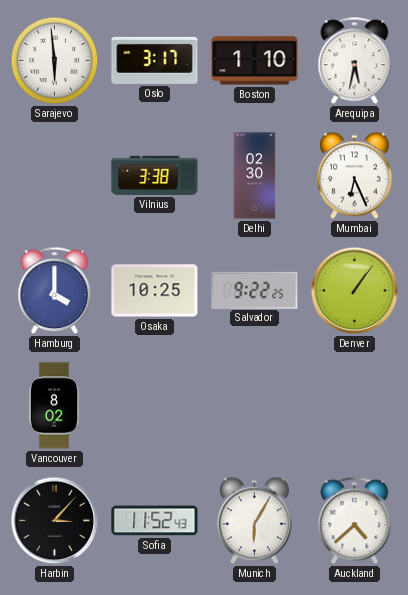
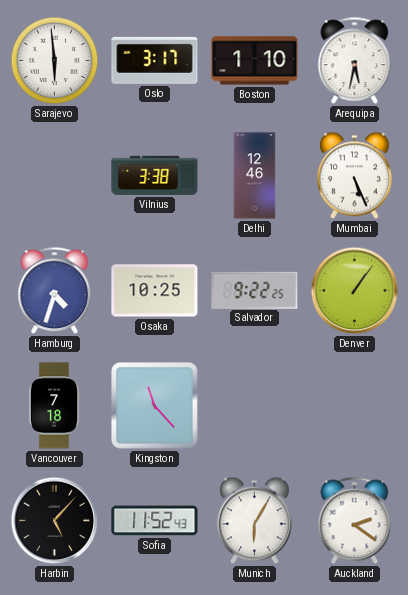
Delhi: 02:30 -> 12:46
Mumbai: 6:26 -> 5:26
Hamburg: 4:00 -> 4:33
Vancouver: 8:02 -> 7:18
Kingston: none -> 11:23
Harbin: 3:07 -> 5:07
Auckland: 4:38 -> 2:21
